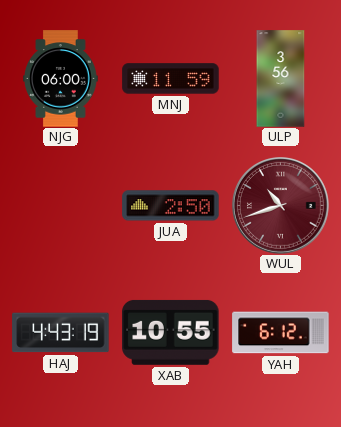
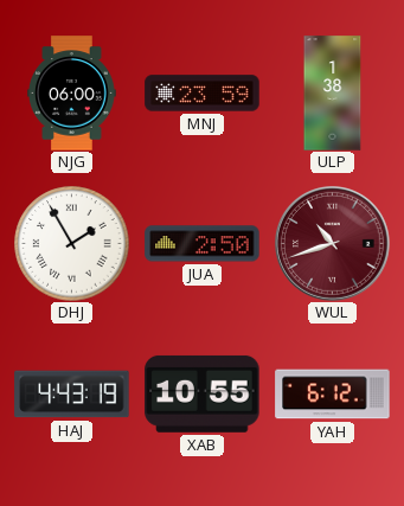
MNJ: 11:59 -> 23:59
ULP: 3:56 -> 1:38
DHJ: none -> 1:55
